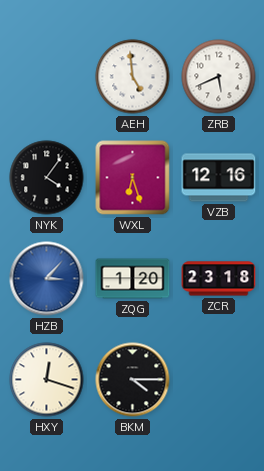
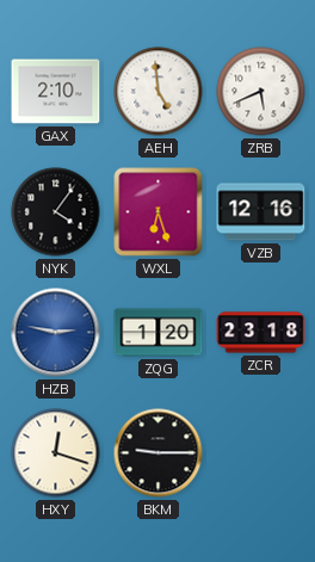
GAX: none -> 2:10
HZB: 3:07 -> 2:47
BKM: 4:15 -> 9:15
